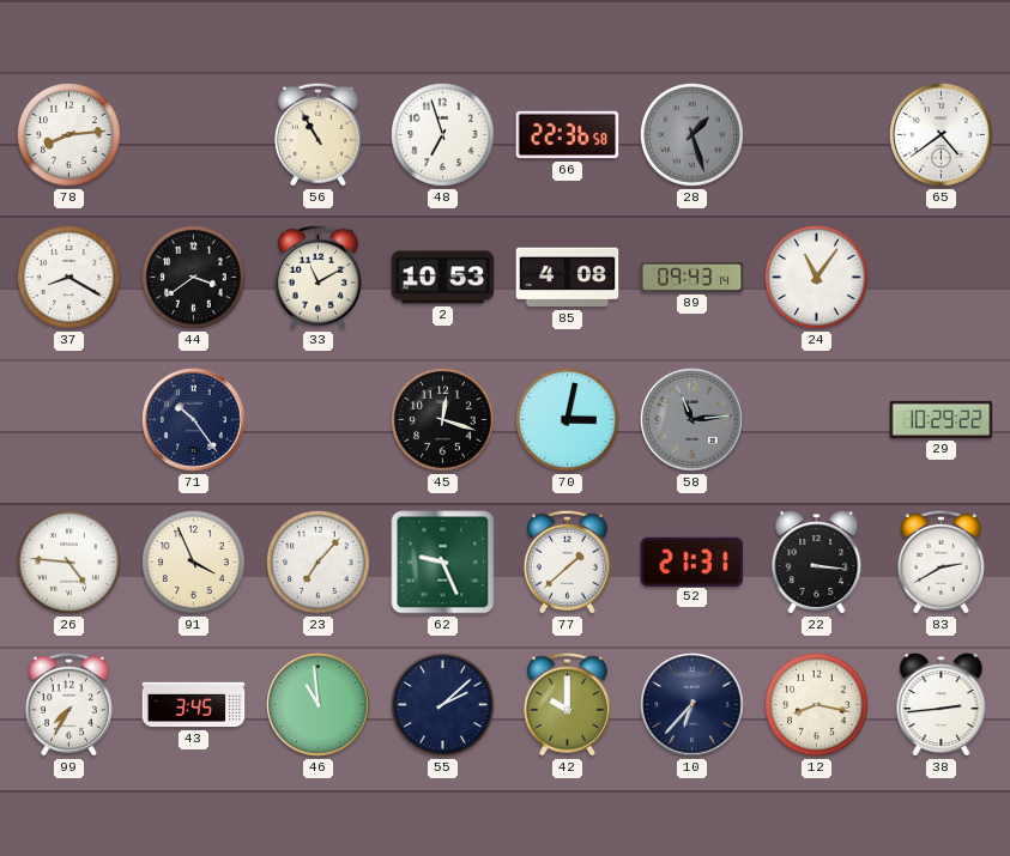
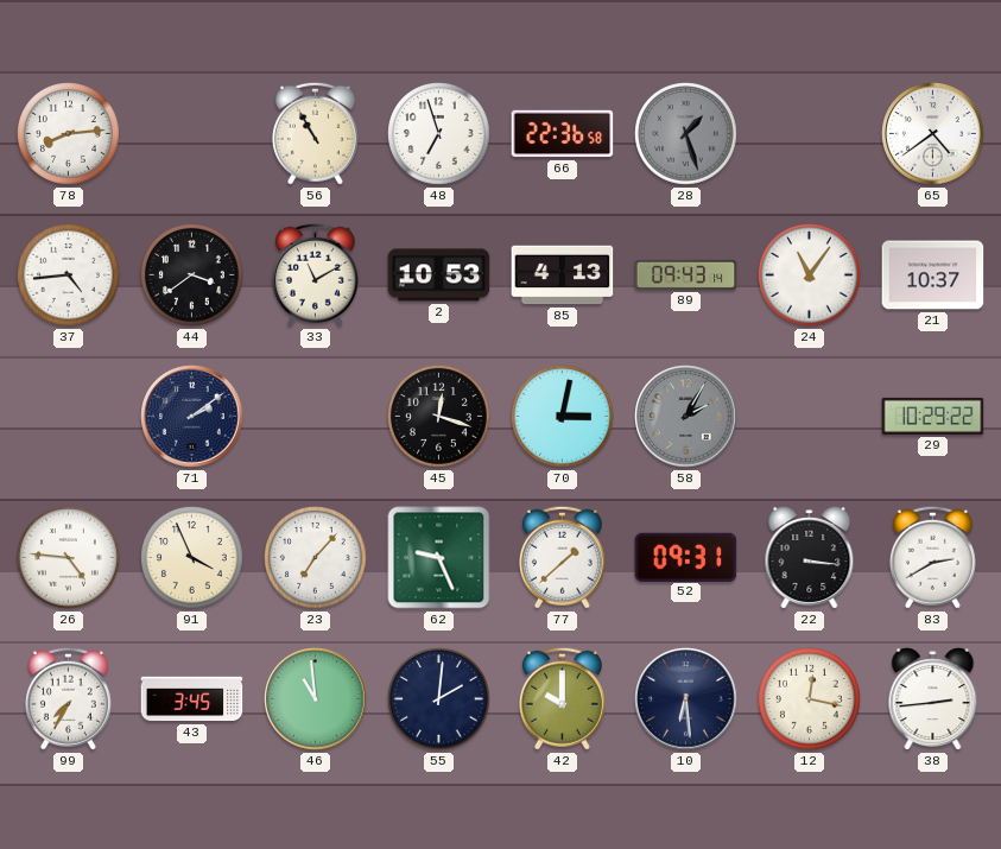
37: 8:20 -> 4:44
85: 4:08 -> 4:13
21: none -> 10:37
71: 10:24 -> 2:09
58: 11:14 -> 2:05
52: 21:31 -> 09:31
55: 2:08 -> 2:01
10: 6:37 -> 6:29
12: 8:17 -> 12:17
